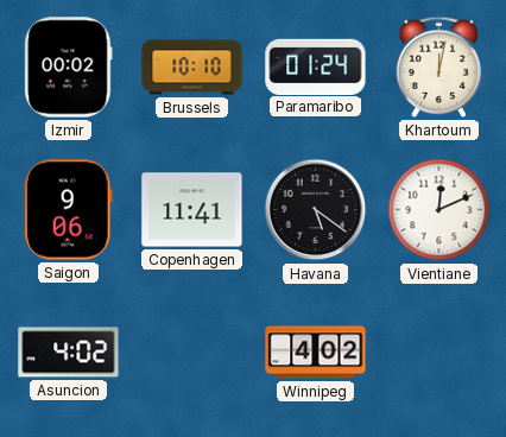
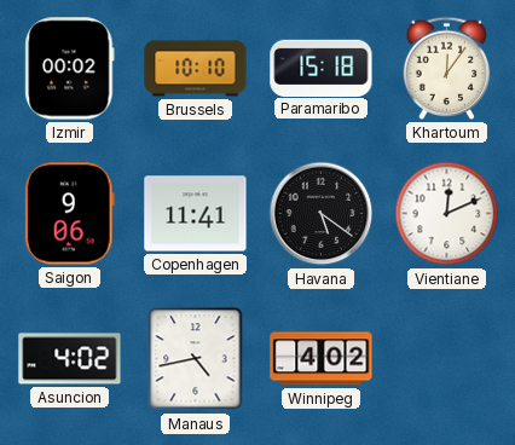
Paramaribo: 01:24 -> 15:18
Khartoum: 12:02 -> 12:06
Manaus: none -> 4:43
